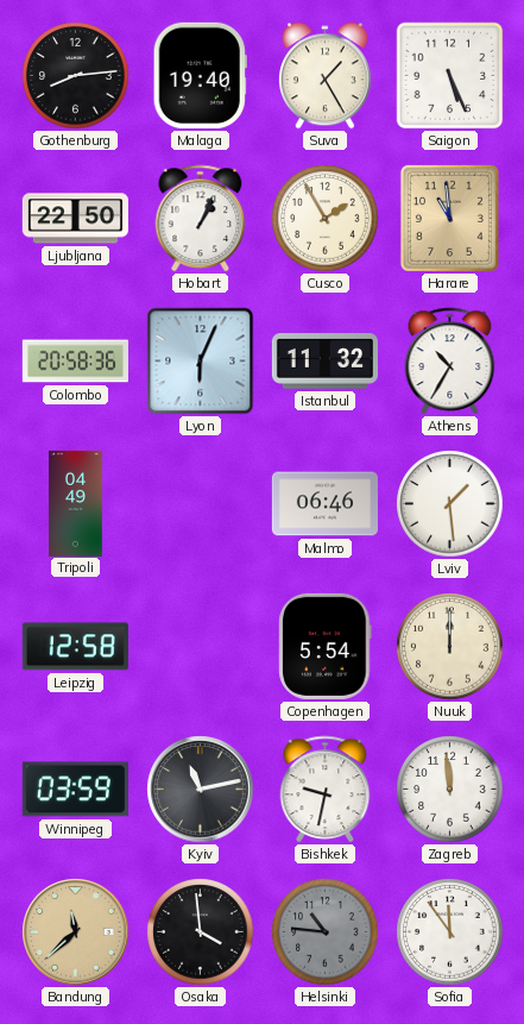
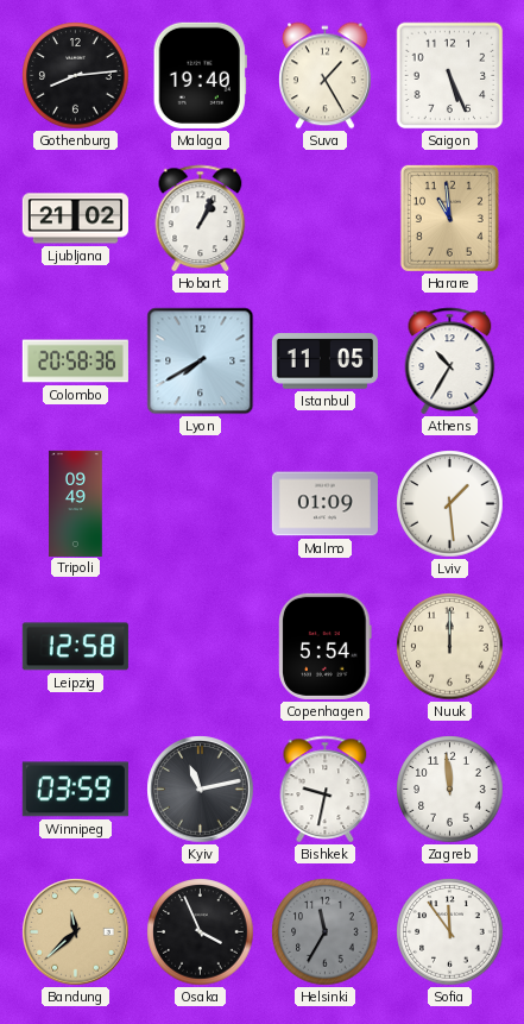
Ljubljana: 22:50 -> 21:02
Cusco: 1:55 -> none
Lyon: 6:04 -> 7:40
Istanbul: 11:32 -> 11:05
Tripoli: 04:49 -> 09:49
Malmo: 06:46 -> 01:09
Osaka: 3:59 -> 3:56
Helsinki: 10:46 -> 11:35
